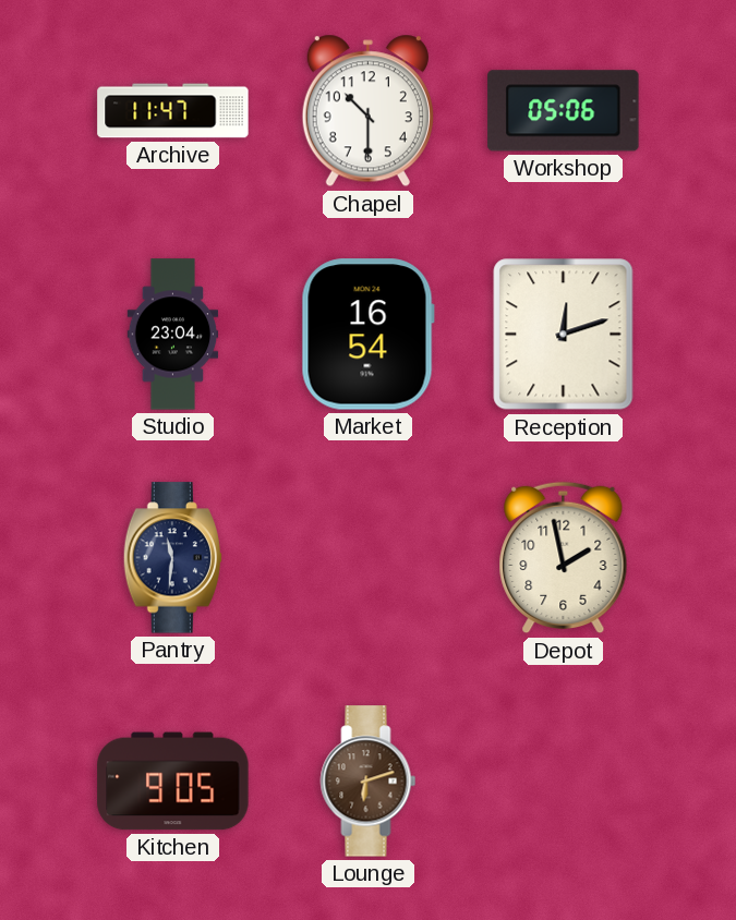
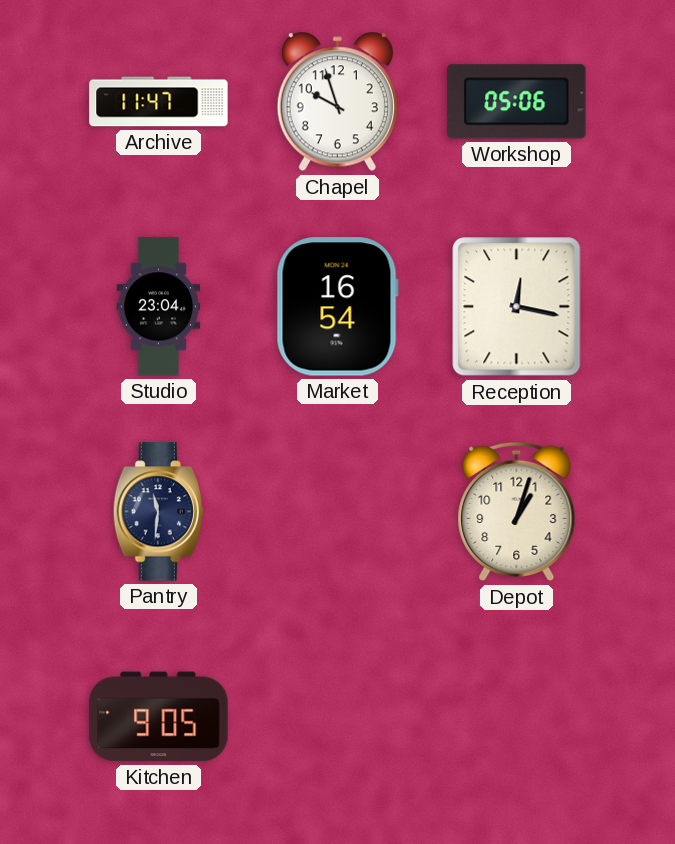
Chapel: 10:30 -> 9:57
Reception: 12:12 -> 12:17
Depot: 1:58 -> 1:03
Lounge: 6:12 -> none
